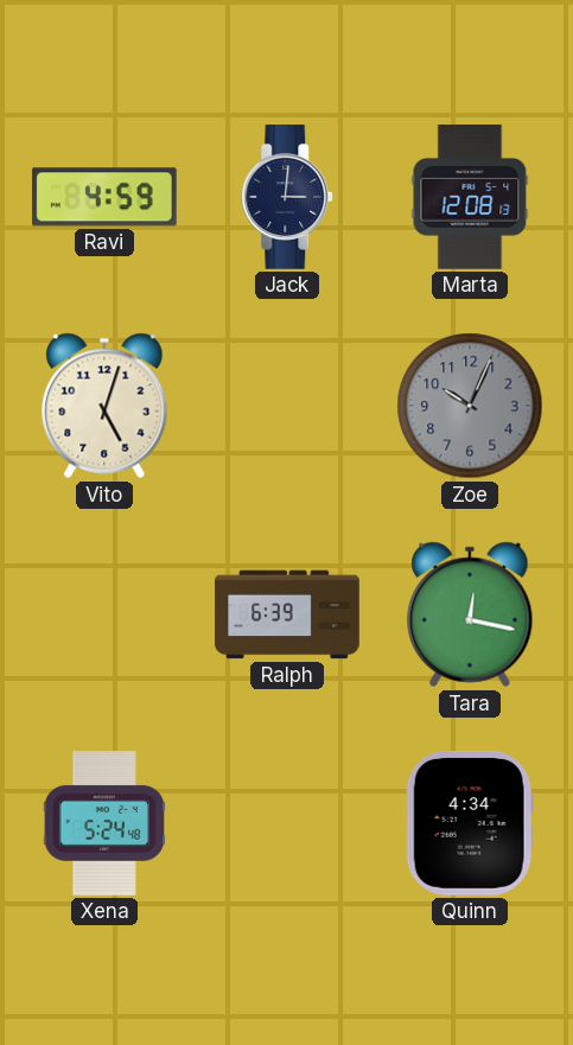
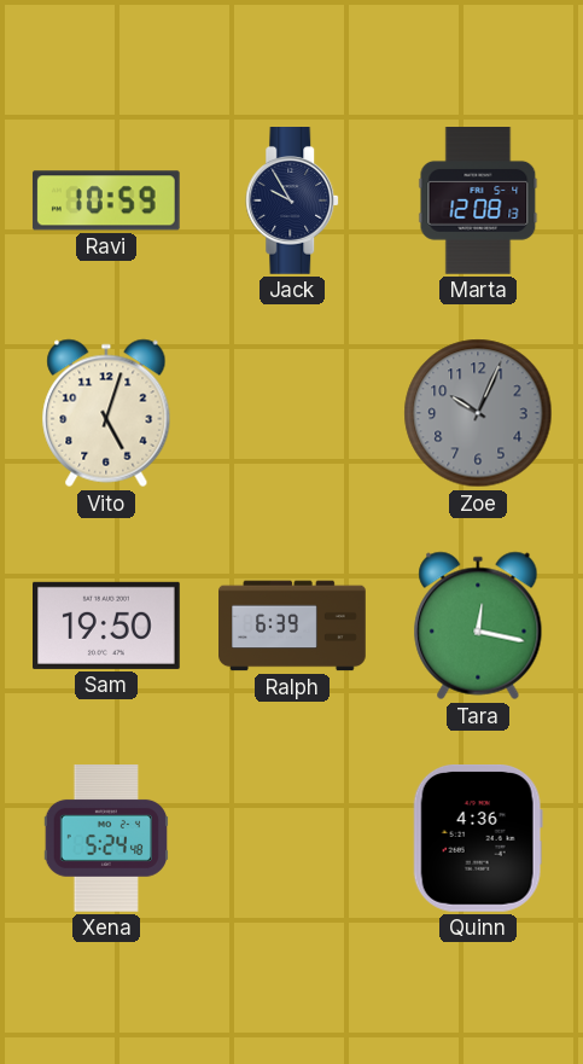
Ravi: 4:59 -> 10:59
Jack: 3:01 -> 9:55
Sam: none -> 19:50
Quinn: 4:34 -> 4:36
